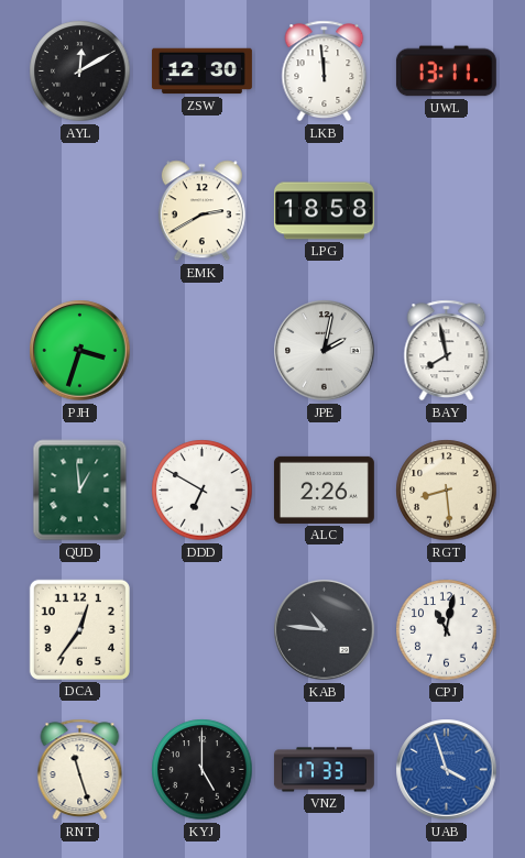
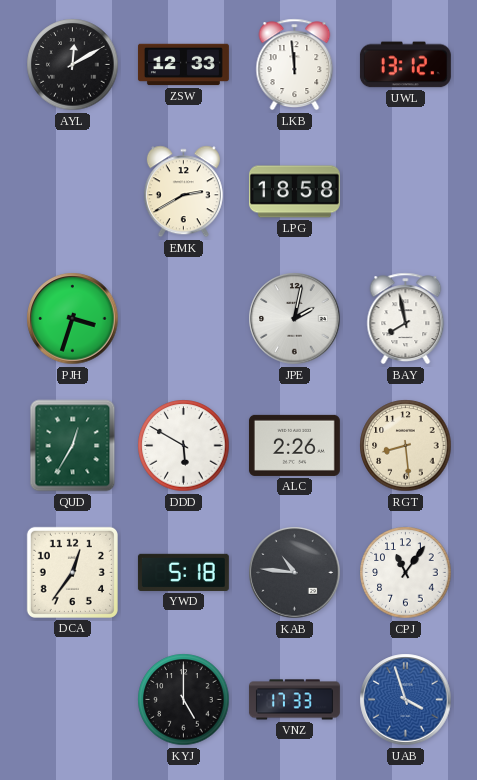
ZSW: 12:30 -> 12:33
UWL: 13:11 -> 13:12
QUD: 12:59 -> 12:35
DDD: 6:50 -> 5:50
YWD: none -> 5:18
CPJ: 11:02 -> 11:06
RNT: 11:27 -> none
